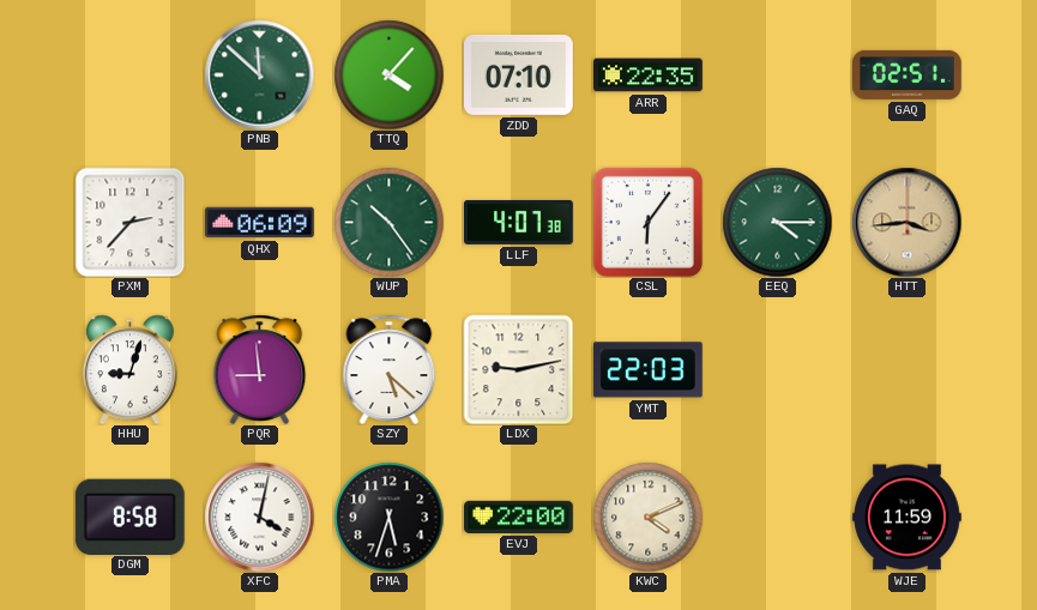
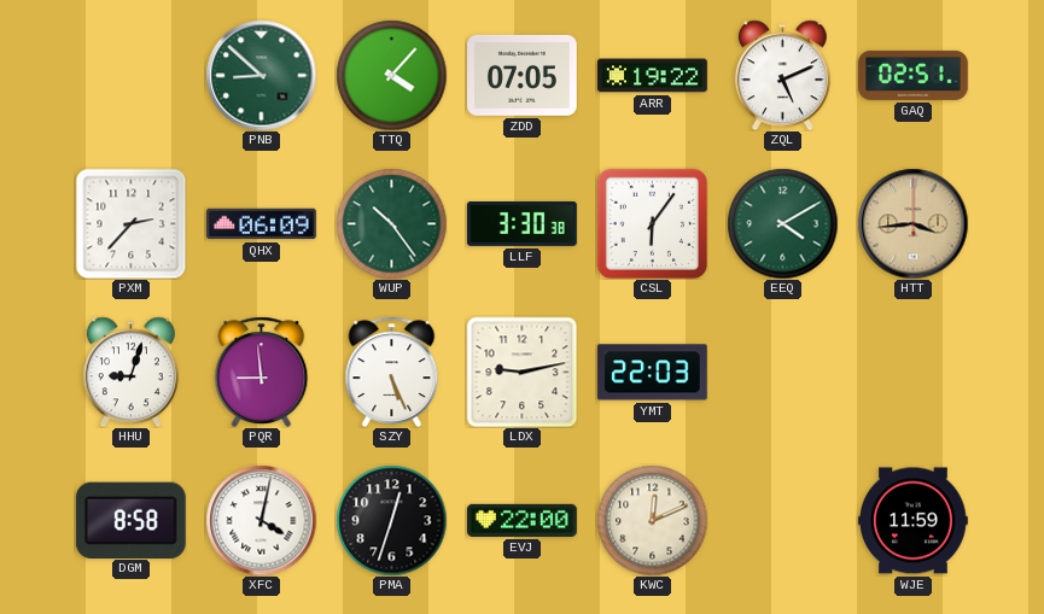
PNB: 11:52 -> 8:52
ZDD: 07:10 -> 07:05
ARR: 22:35 -> 19:22
ZQL: none -> 5:11
LLF: 4:07 -> 3:30
EEQ: 4:15 -> 4:10
SZY: 5:22 -> 5:26
PMA: 5:33 -> 12:33
KWC: 4:11 -> 12:11
